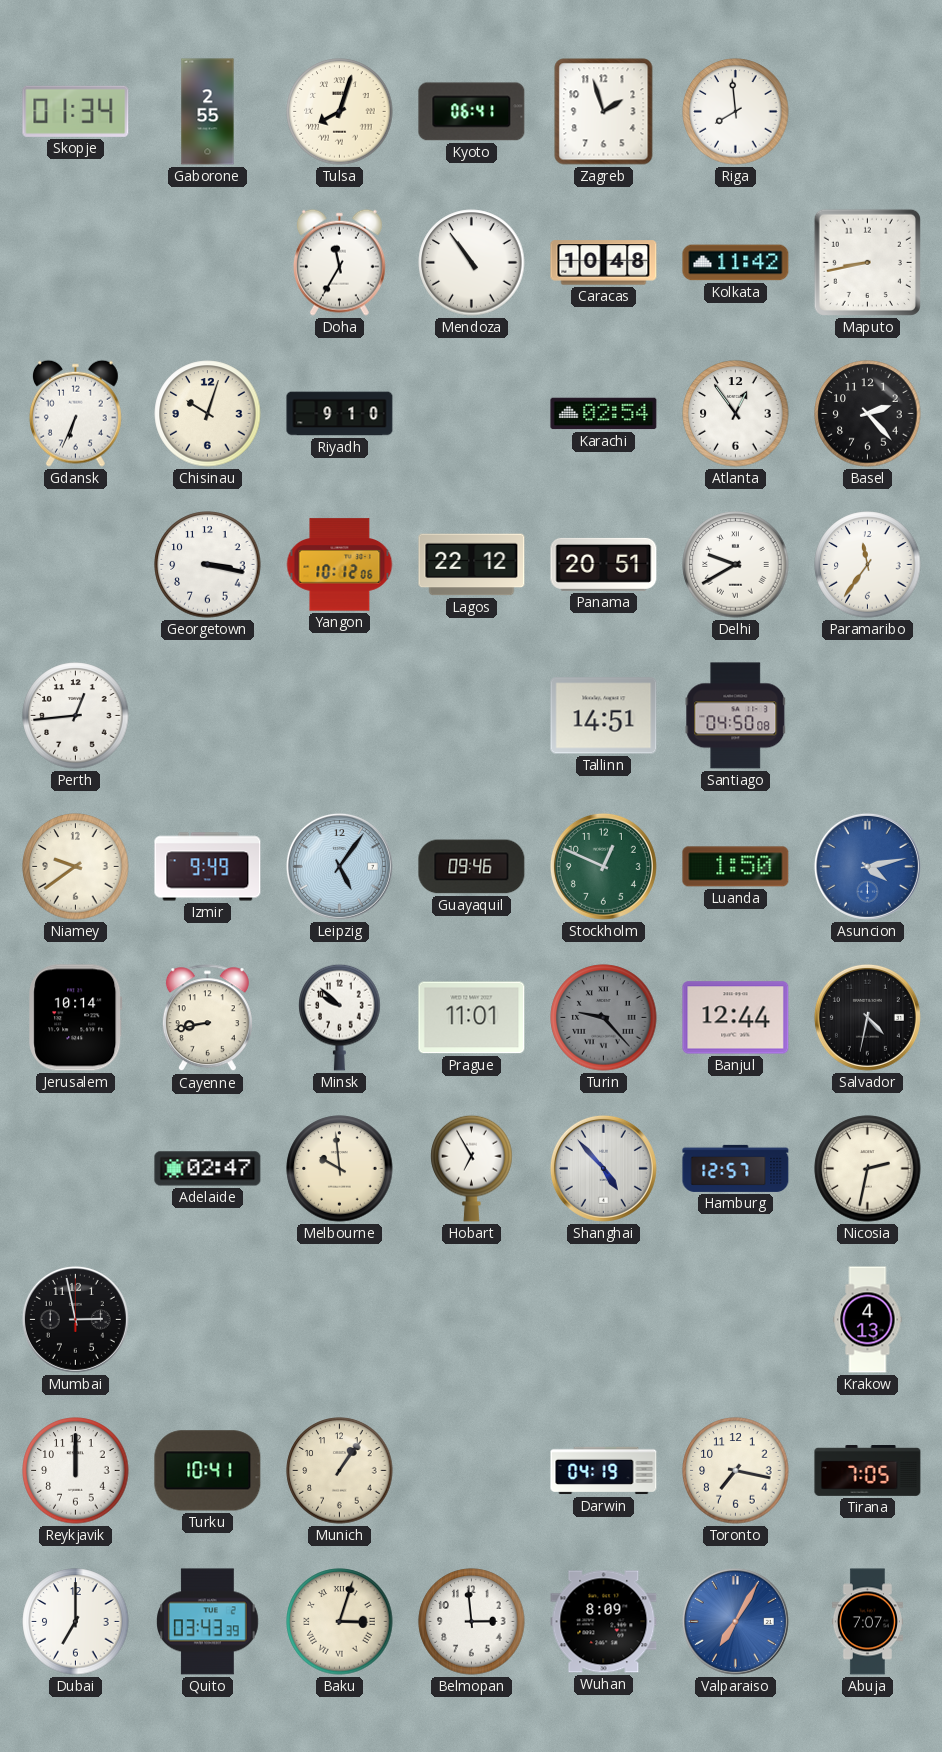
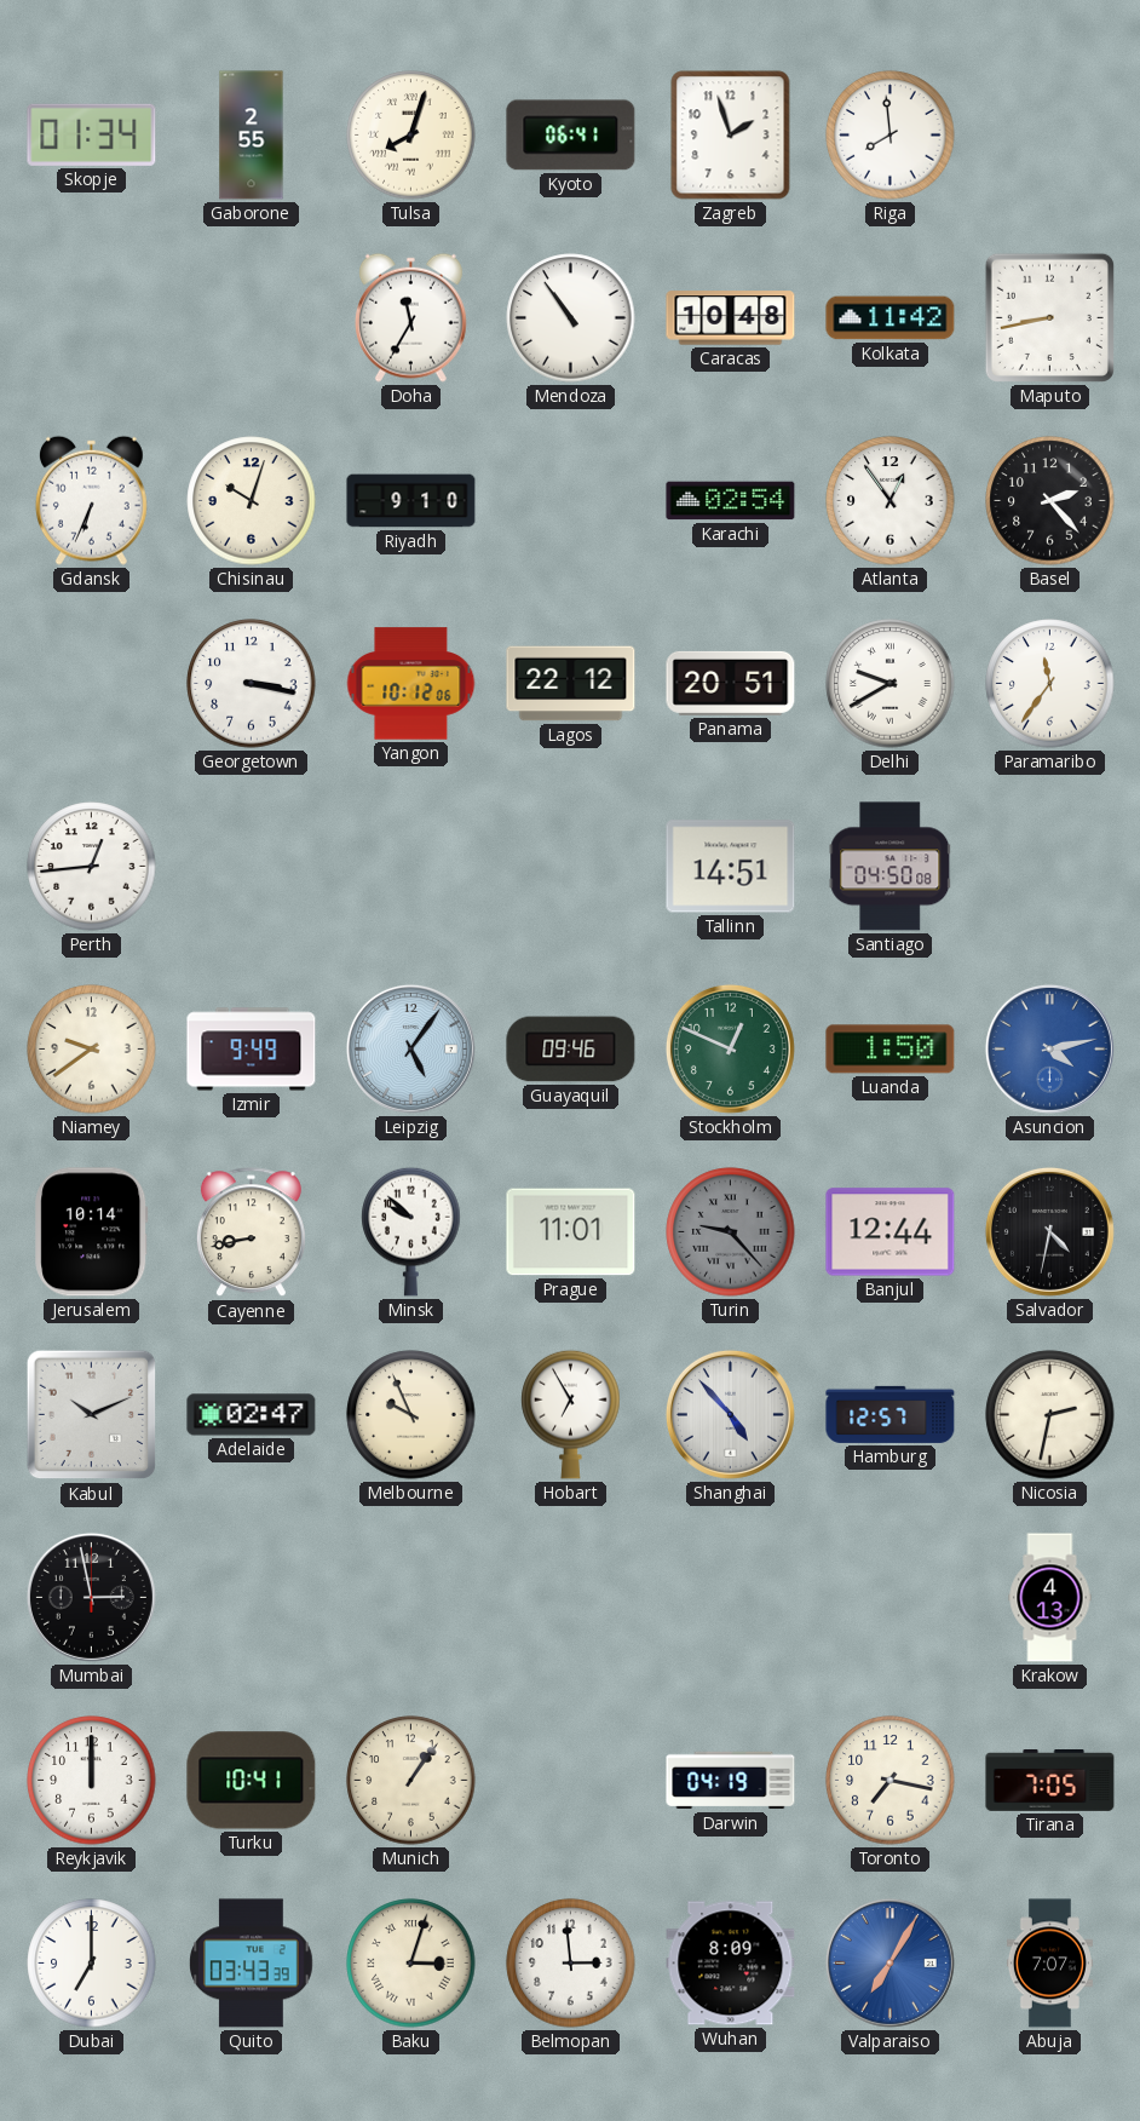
Kabul: none -> 10:11
Melbourne: 9:59 -> 9:56
